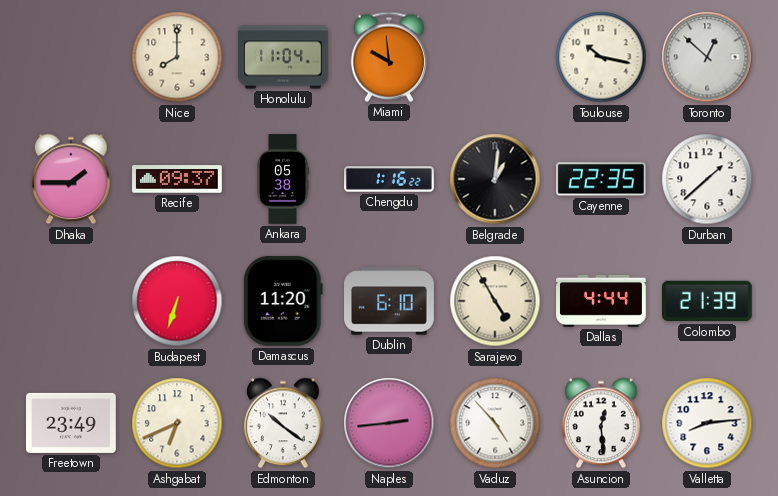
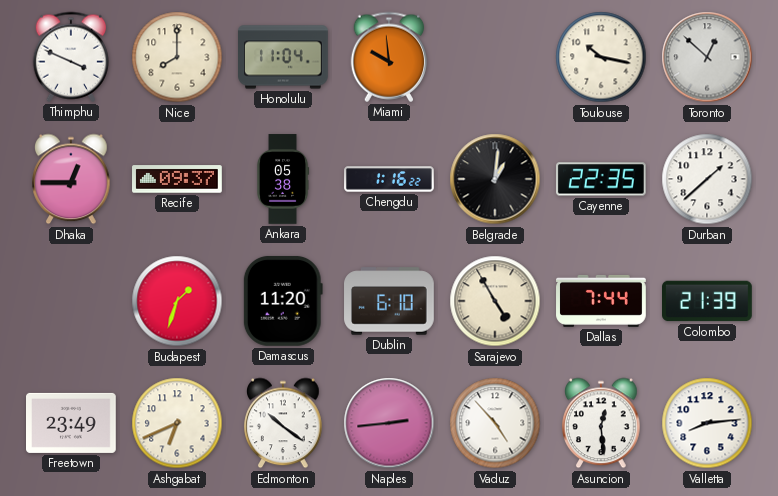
Thimphu: none -> 3:49
Dhaka: 1:45 -> 12:45
Budapest: 6:33 -> 1:33
Dallas: 4:44 -> 7:44
